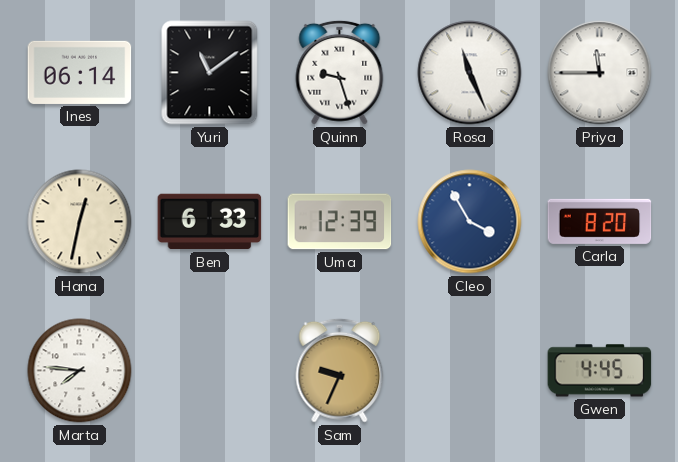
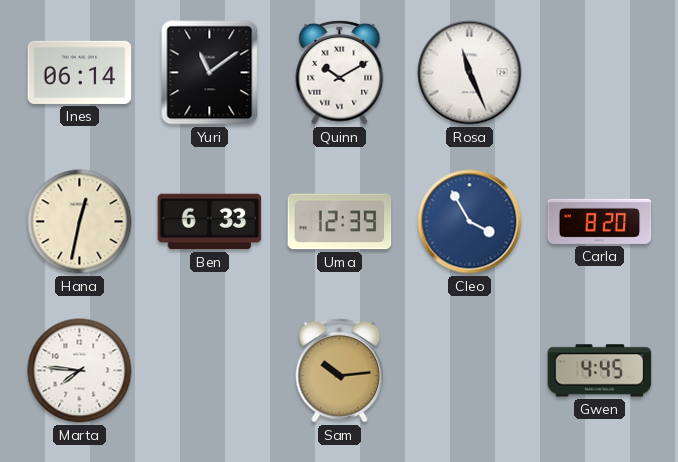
Quinn: 9:27 -> 10:10
Priya: 11:45 -> none
Sam: 9:34 -> 10:14
